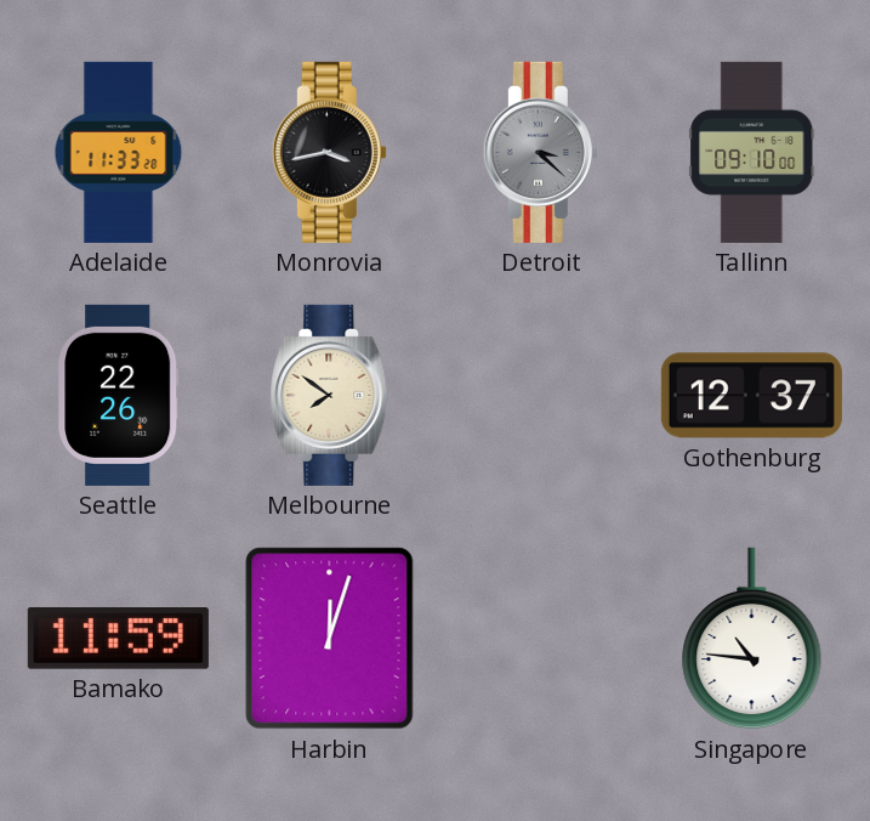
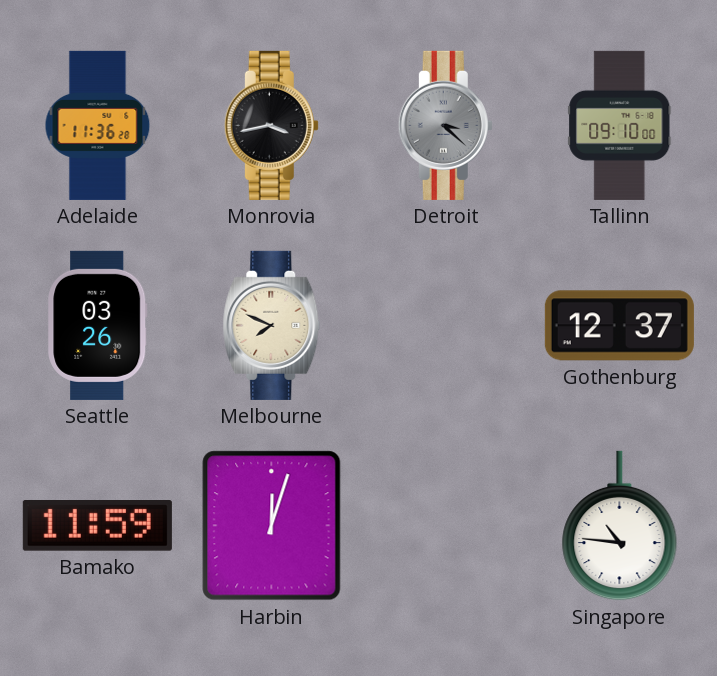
Adelaide: 11:33 -> 11:36
Seattle: 22:26 -> 03:26
Melbourne: 7:51 -> 7:49
